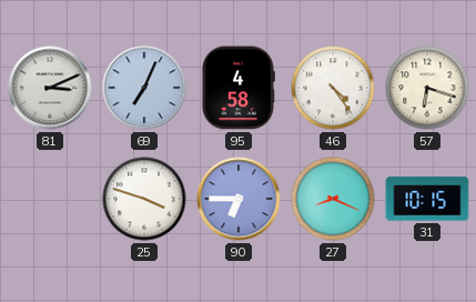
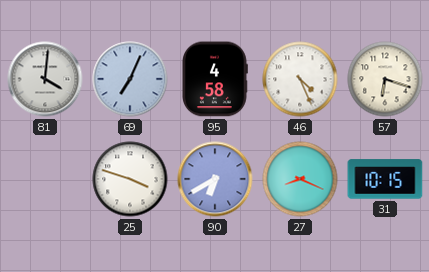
81: 3:11 -> 4:01
46: 4:24 -> 4:26
90: 6:45 -> 6:40
